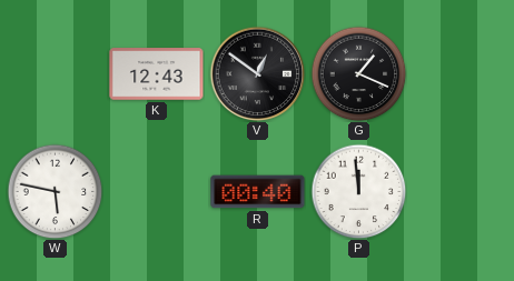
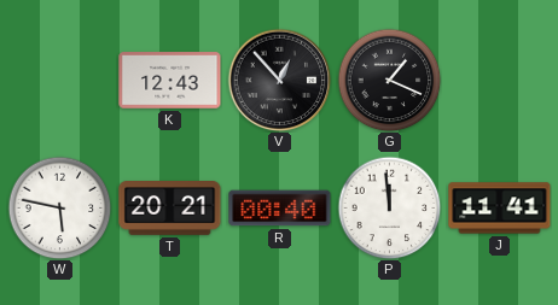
V: 12:51 -> 12:53
T: none -> 20:21
J: none -> 11:41
